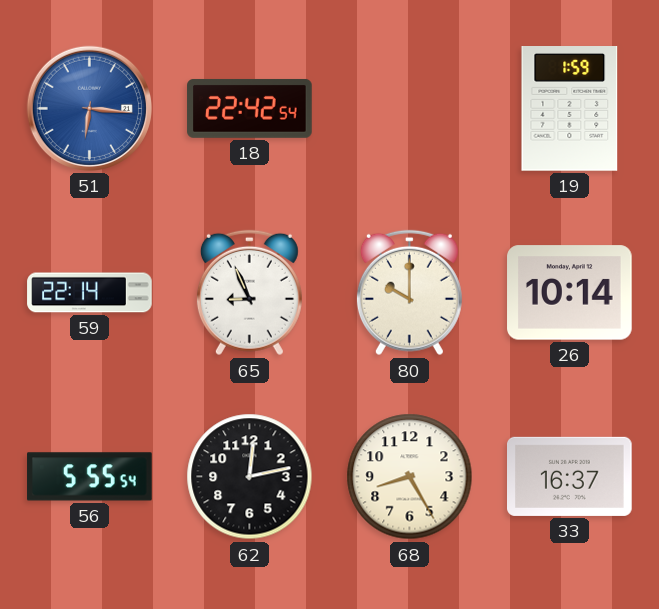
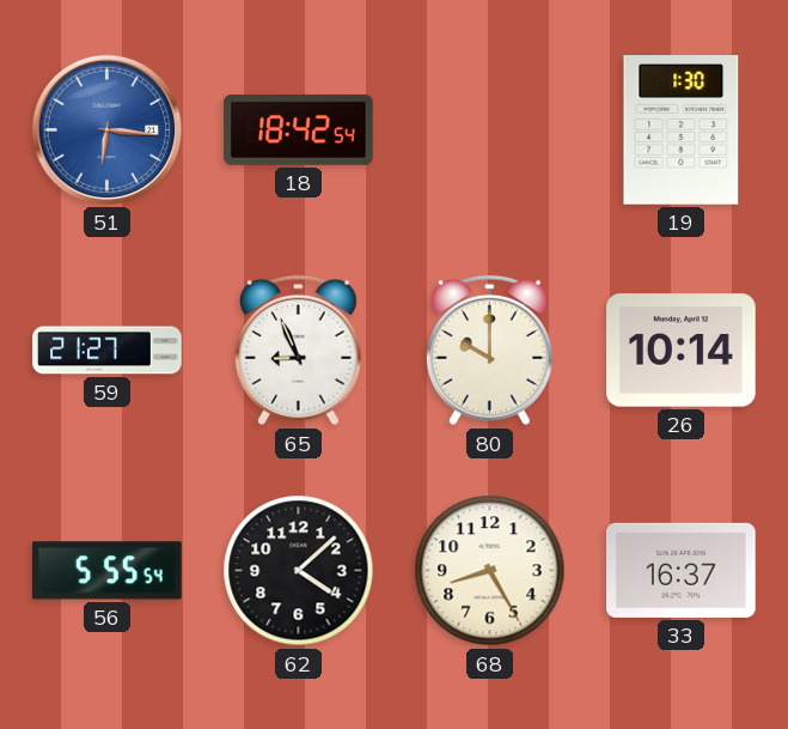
18: 22:42 -> 18:42
19: 1:59 -> 1:30
59: 22:14 -> 21:27
62: 12:13 -> 4:08
